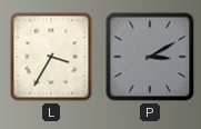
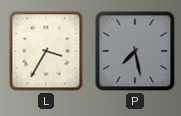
P: 3:10 -> 7:28
